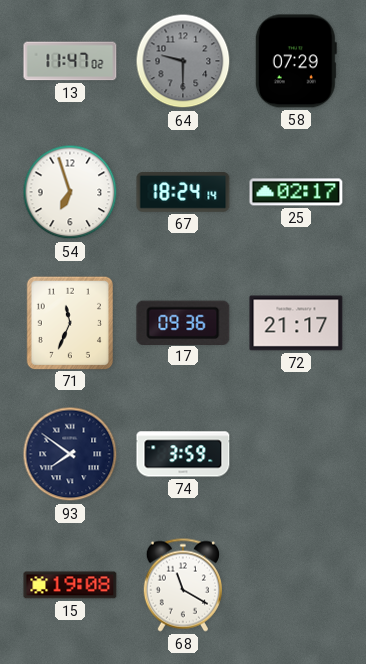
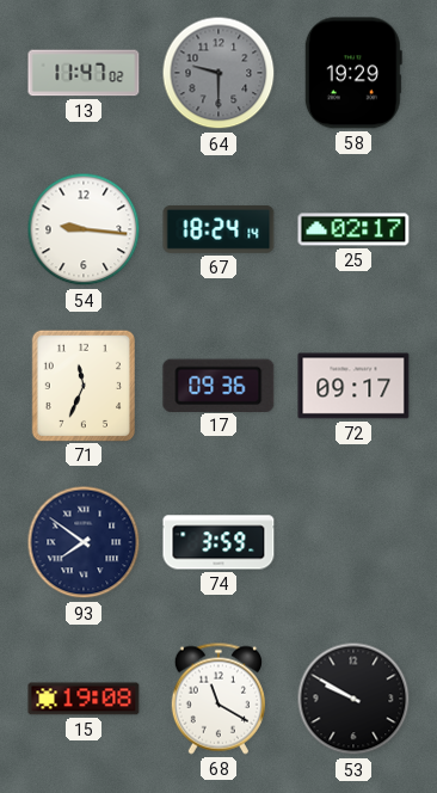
58: 07:29 -> 19:29
54: 6:57 -> 9:16
72: 21:17 -> 09:17
53: none -> 9:50
